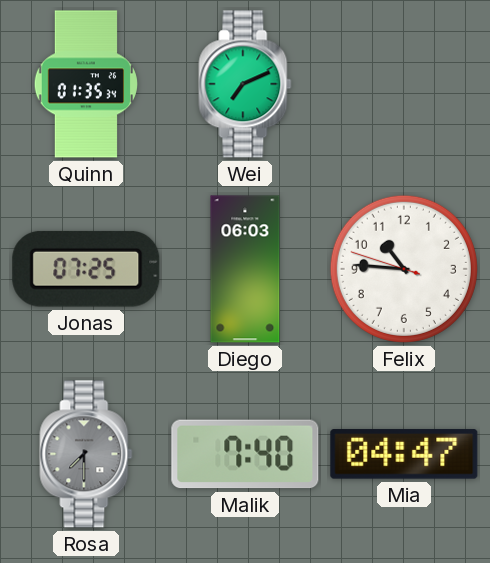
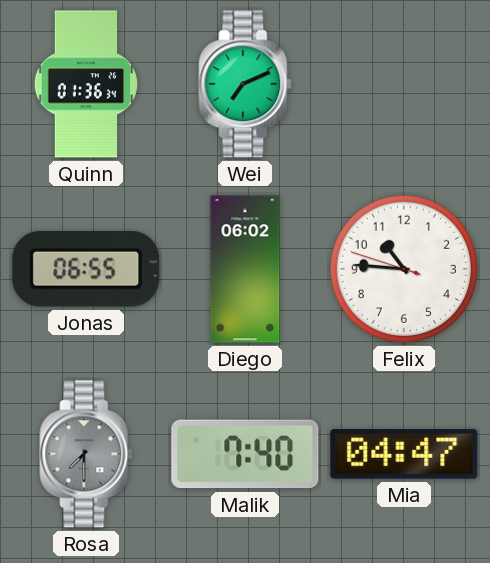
Quinn: 01:35 -> 01:36
Jonas: 07:25 -> 06:55
Diego: 06:03 -> 06:02
